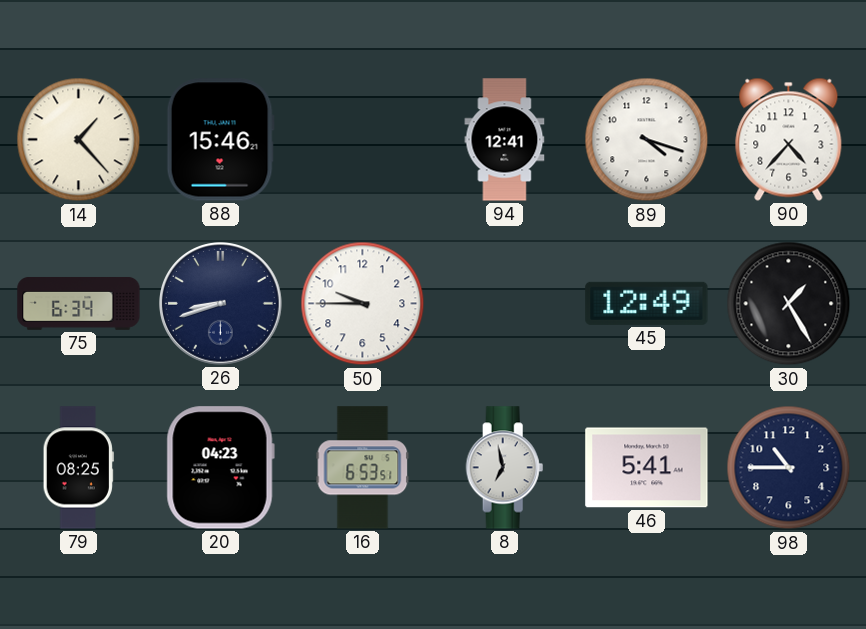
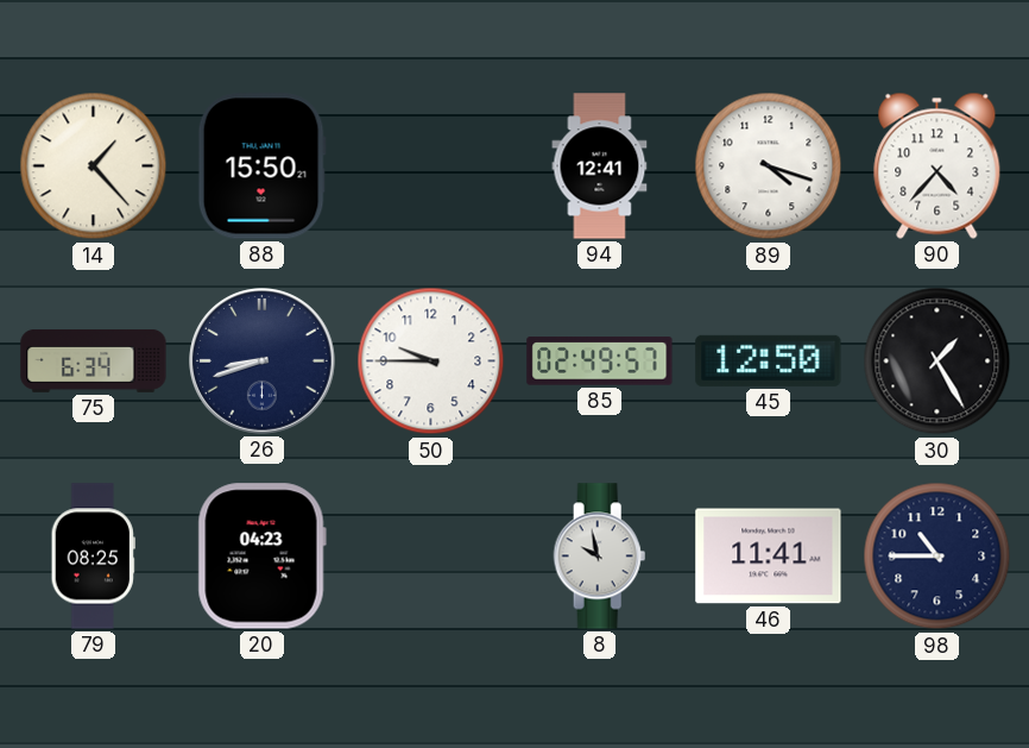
88: 15:46 -> 15:50
85: none -> 02:49
45: 12:49 -> 12:50
16: 6:53 -> none
8: 6:58 -> 9:58
46: 5:41 -> 11:41
